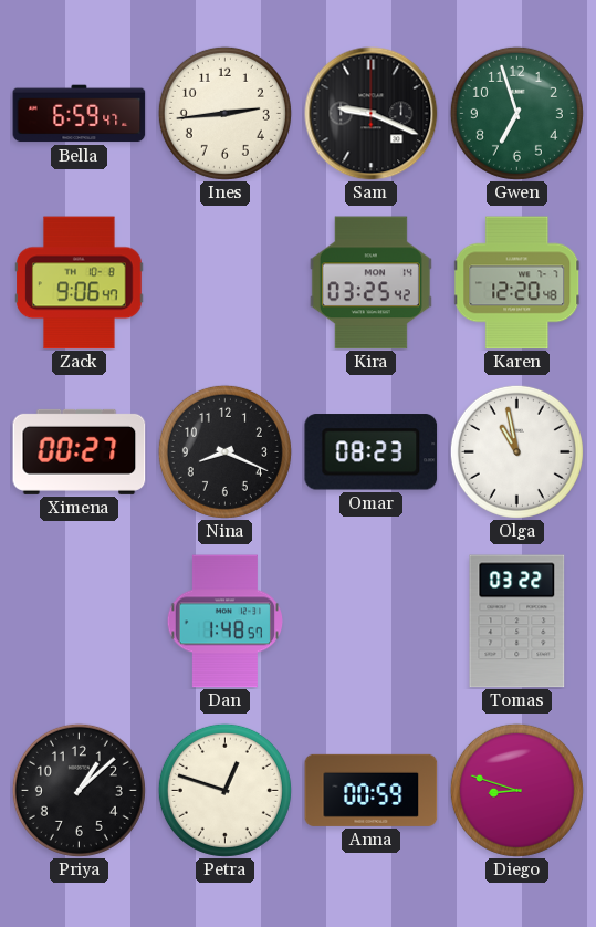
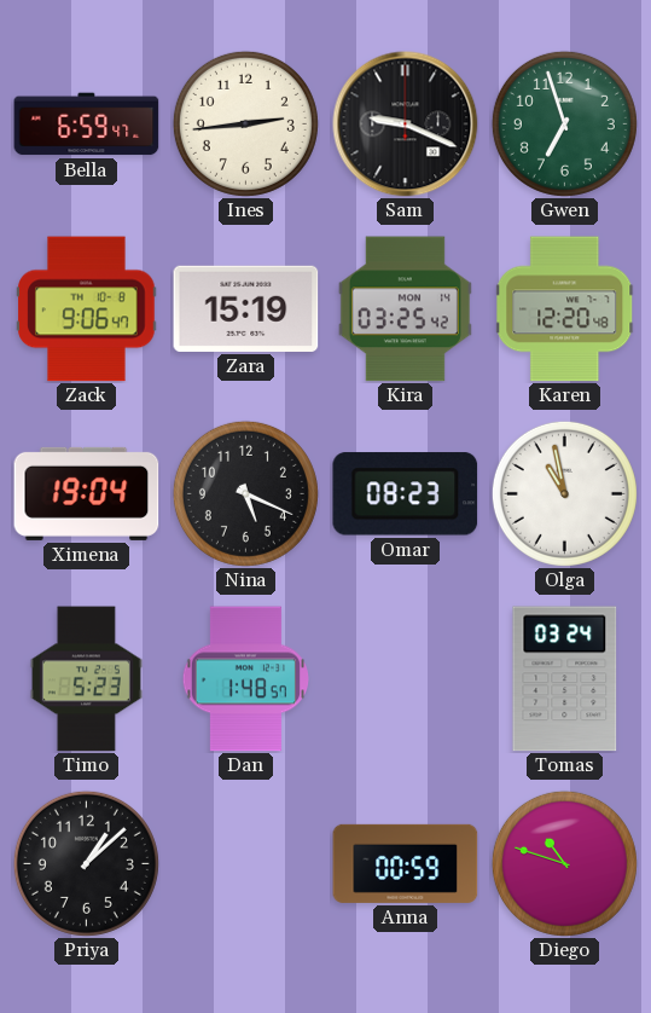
Zara: none -> 15:19
Ximena: 00:27 -> 19:04
Nina: 8:19 -> 5:19
Timo: none -> 5:23
Tomas: 03:22 -> 03:24
Petra: 12:48 -> none
Diego: 8:48 -> 10:48
